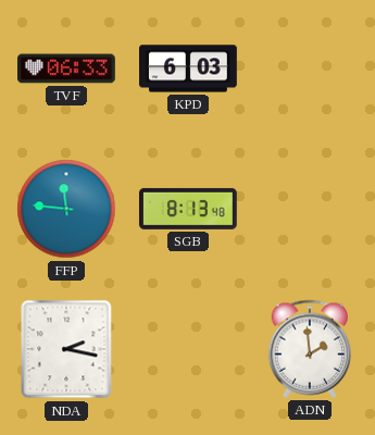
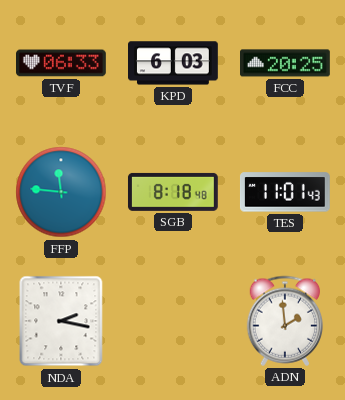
FCC: none -> 20:25
SGB: 8:13 -> 8:18
TES: none -> 11:01
